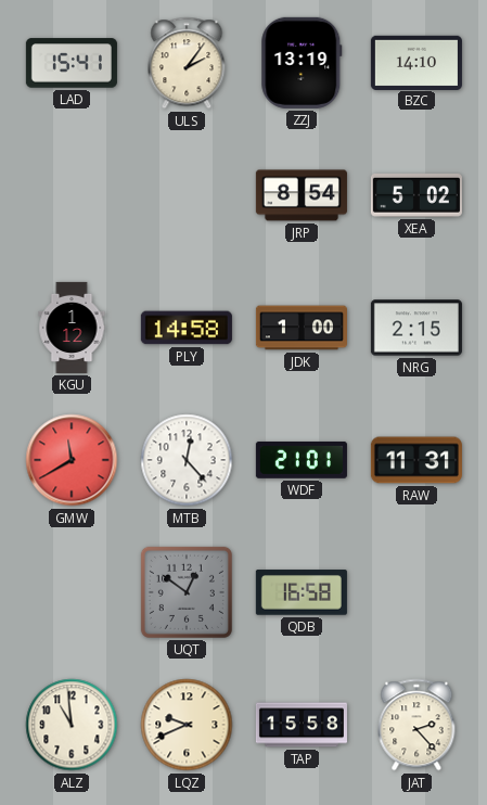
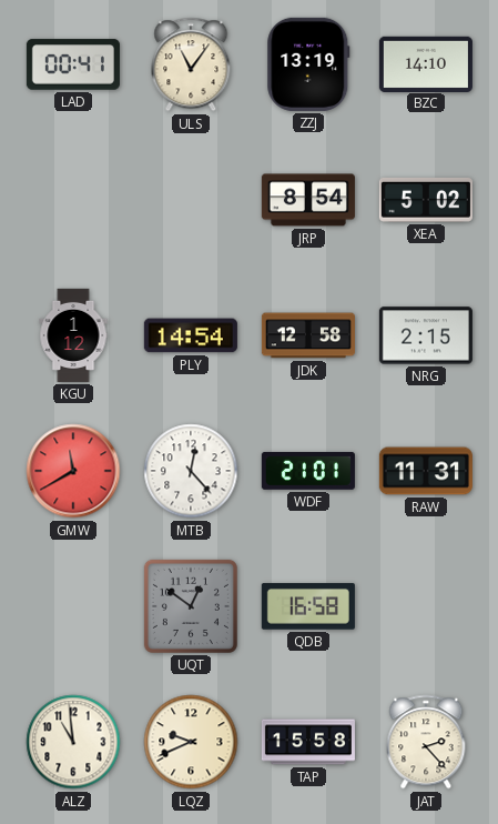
LAD: 15:41 -> 00:41
ULS: 2:06 -> 11:06
PLY: 14:58 -> 14:54
JDK: 1:00 -> 12:58
